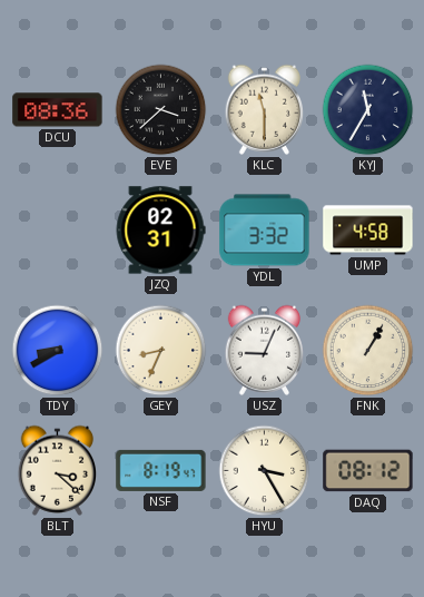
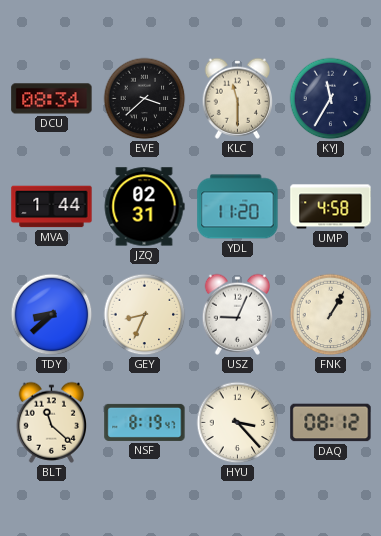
DCU: 08:36 -> 08:34
MVA: none -> 1:44
YDL: 3:32 -> 11:20
TDY: 8:40 -> 8:38
BLT: 3:22 -> 11:22
HYU: 3:25 -> 3:23
